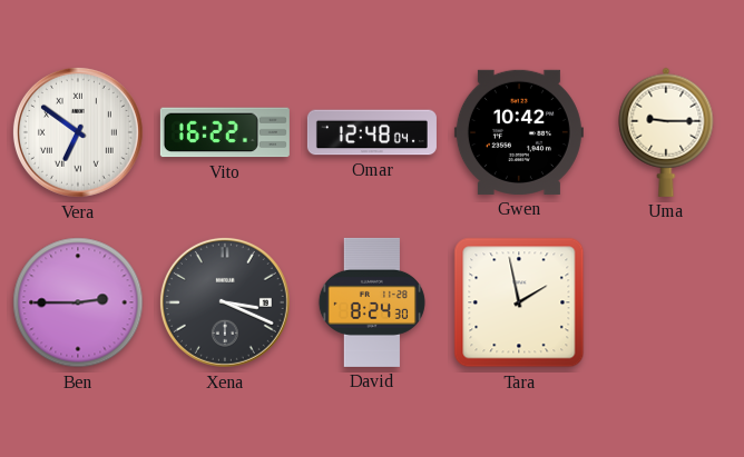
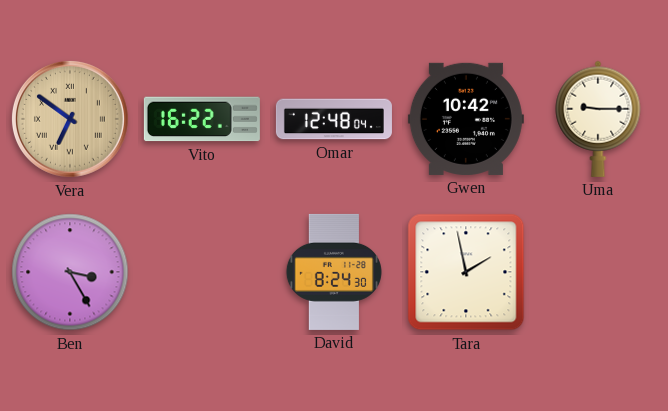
Vera dial: white -> champagne
Ben: 2:45 -> 3:25
Xena: 3:19 -> none
